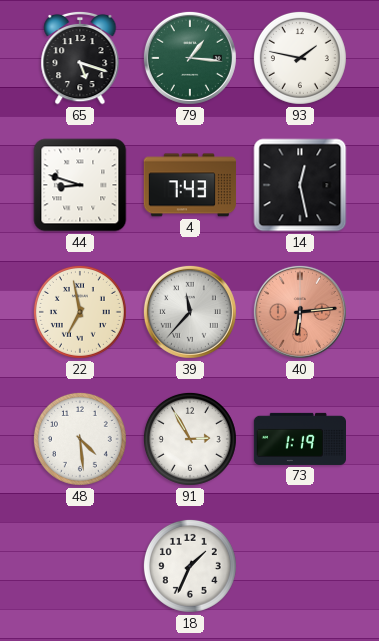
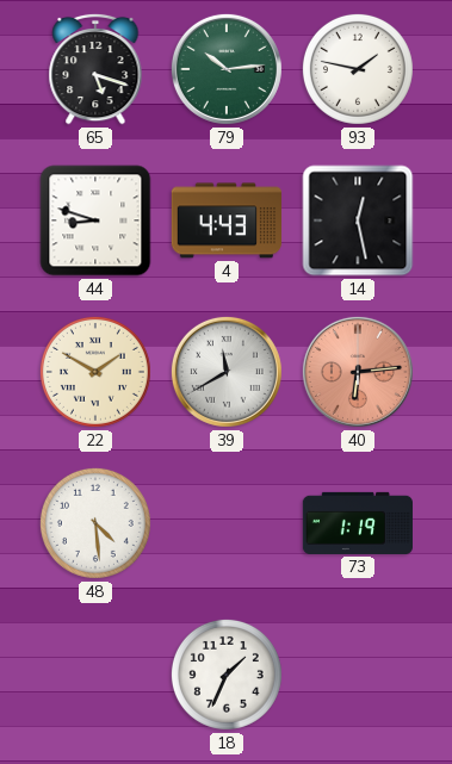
79: 1:16 -> 10:14
4: 7:43 -> 4:43
22: 6:58 -> 1:50
39: 11:37 -> 11:40
91: 2:55 -> none
